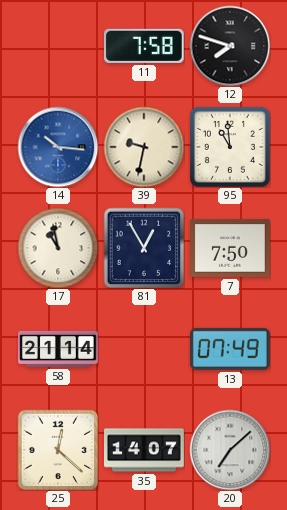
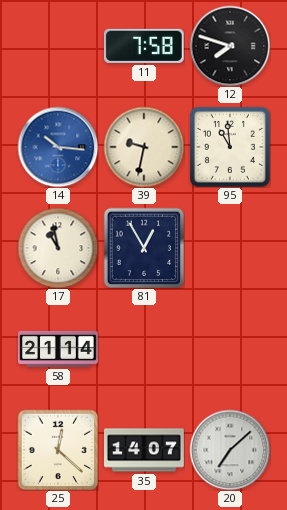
7: 7:50 -> none
13: 07:49 -> none
